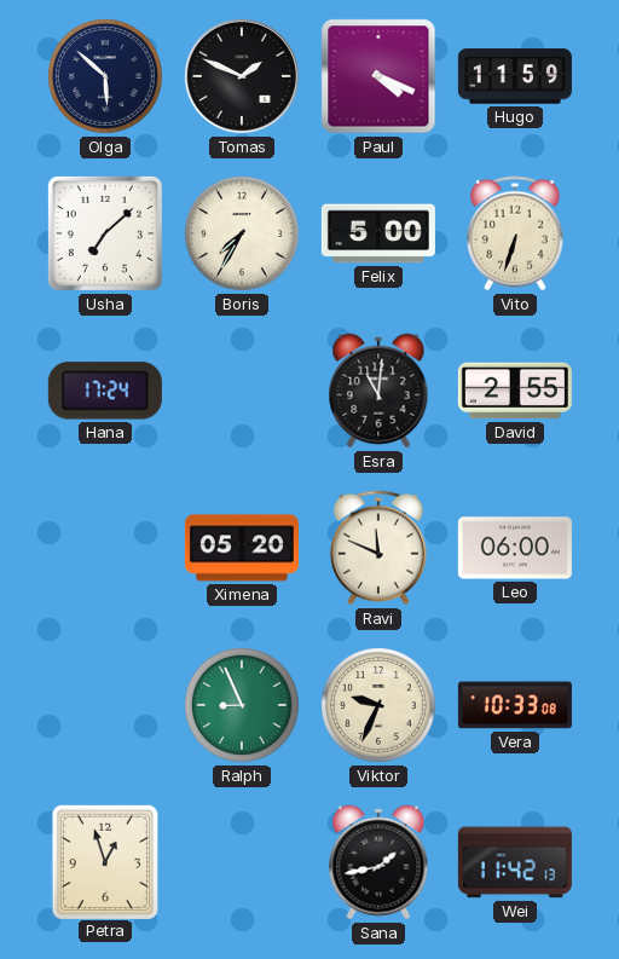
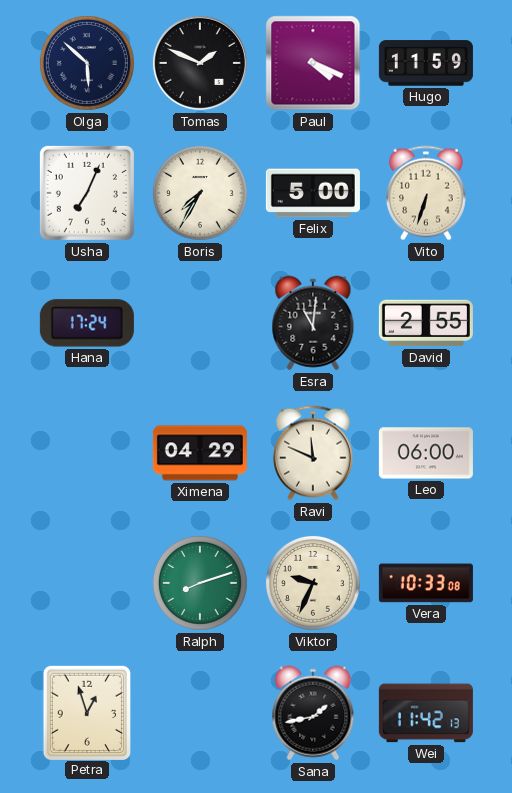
Usha: 7:08 -> 7:04
Ximena: 05:20 -> 04:29
Ralph: 8:56 -> 8:12
